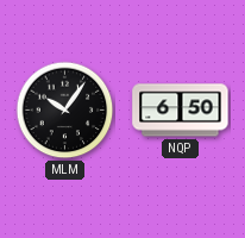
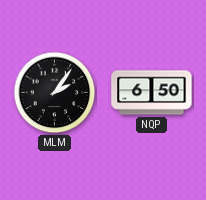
MLM: 10:06 -> 2:06
